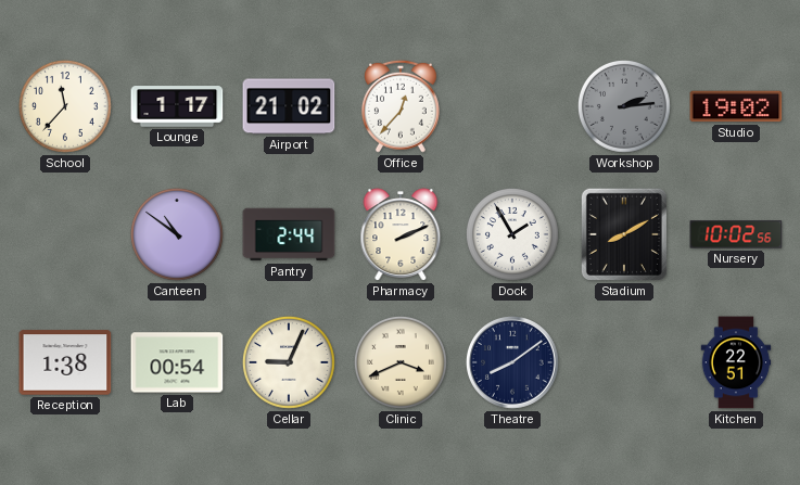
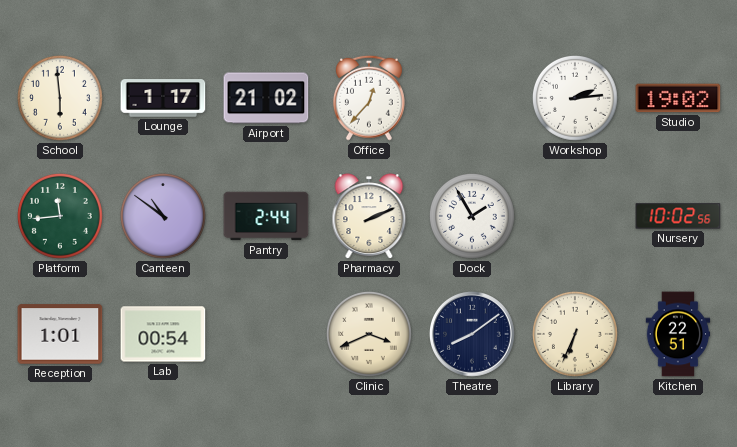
School: 11:37 -> 5:59
Workshop dial: grey -> white
Platform: none -> 11:44
Stadium: 8:10 -> none
Reception: 1:38 -> 1:01
Cellar: 9:04 -> none
Library: none -> 6:34
